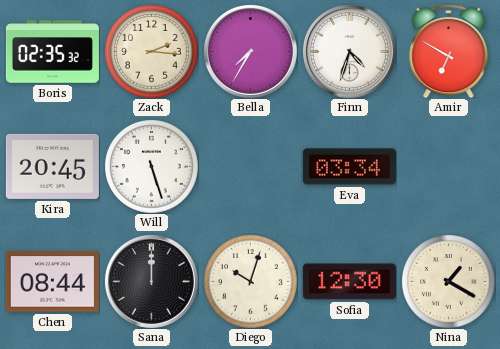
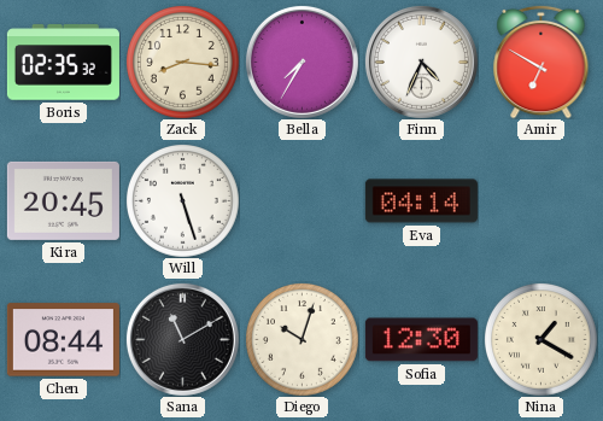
Zack: 2:16 -> 8:16
Finn: 4:33 -> 4:34
Eva: 03:34 -> 04:14
Sana: 12:00 -> 11:10
